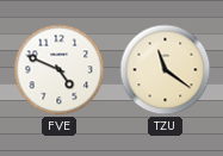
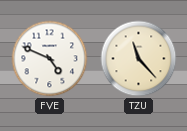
TZU: 11:21 -> 11:23
